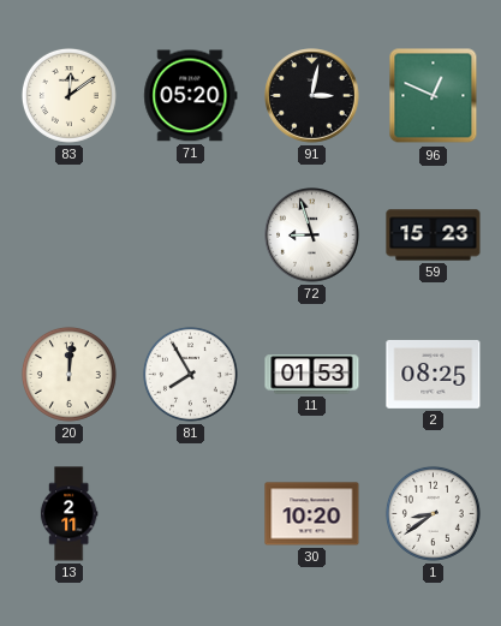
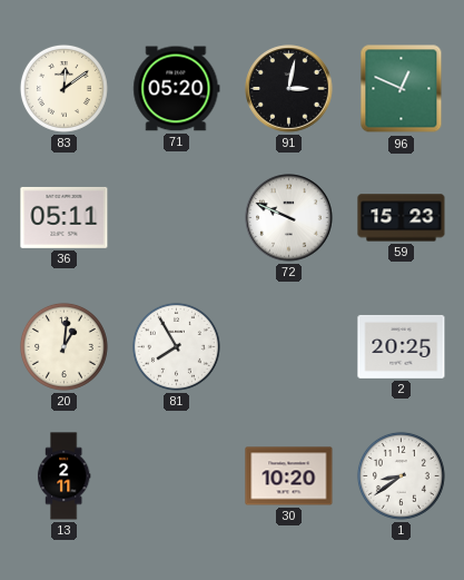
36: none -> 05:11
72: 8:57 -> 9:49
20: 12:01 -> 1:01
11: 01:53 -> none
2: 08:25 -> 20:25
